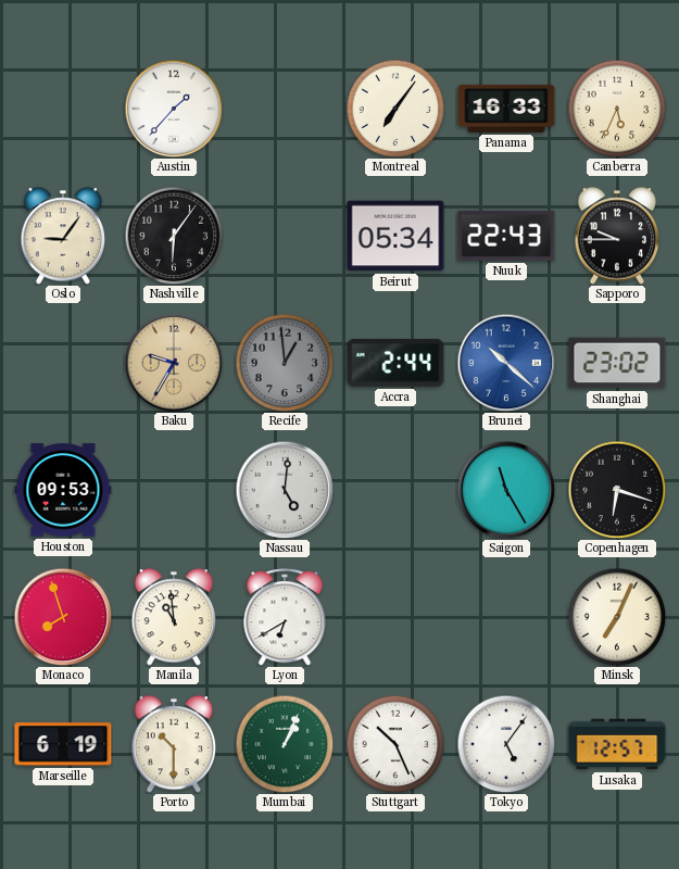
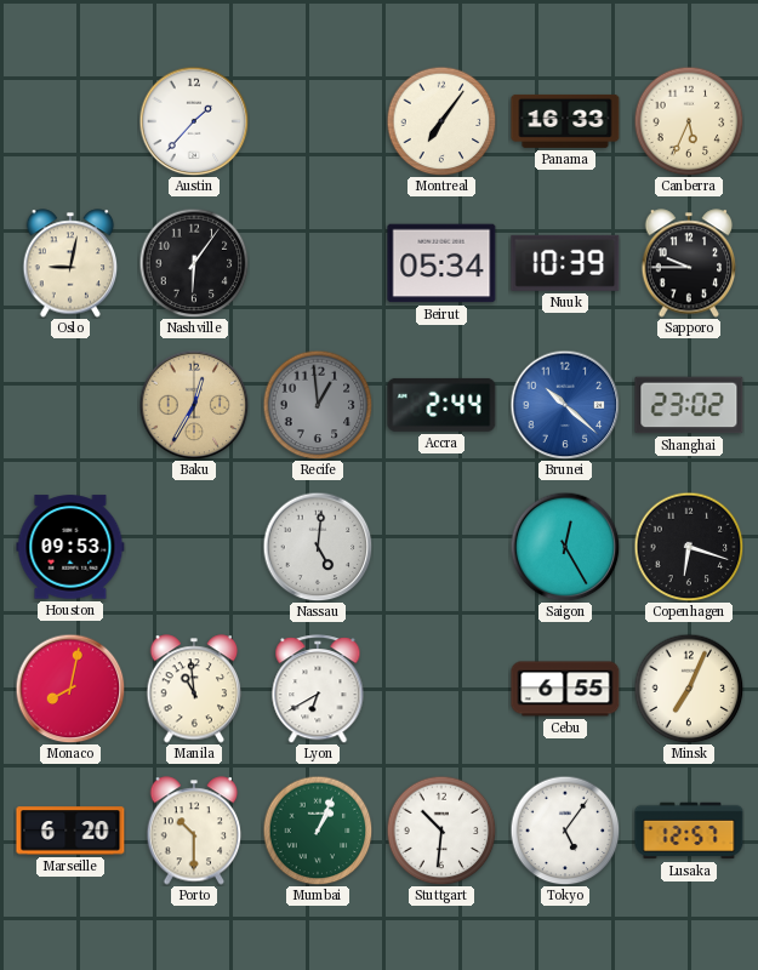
Oslo: 9:06 -> 9:02
Nuuk: 22:43 -> 10:39
Baku: 9:35 -> 12:35
Saigon: 11:25 -> 12:25
Monaco: 7:57 -> 8:02
Cebu: none -> 6:55
Marseille: 6:19 -> 6:20
Stuttgart: 10:26 -> 10:31
